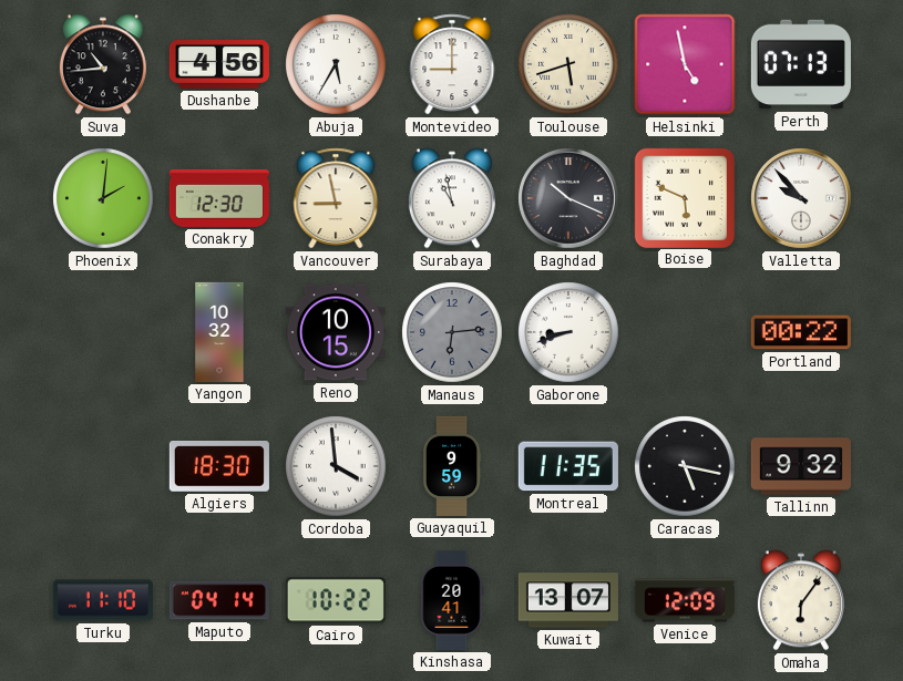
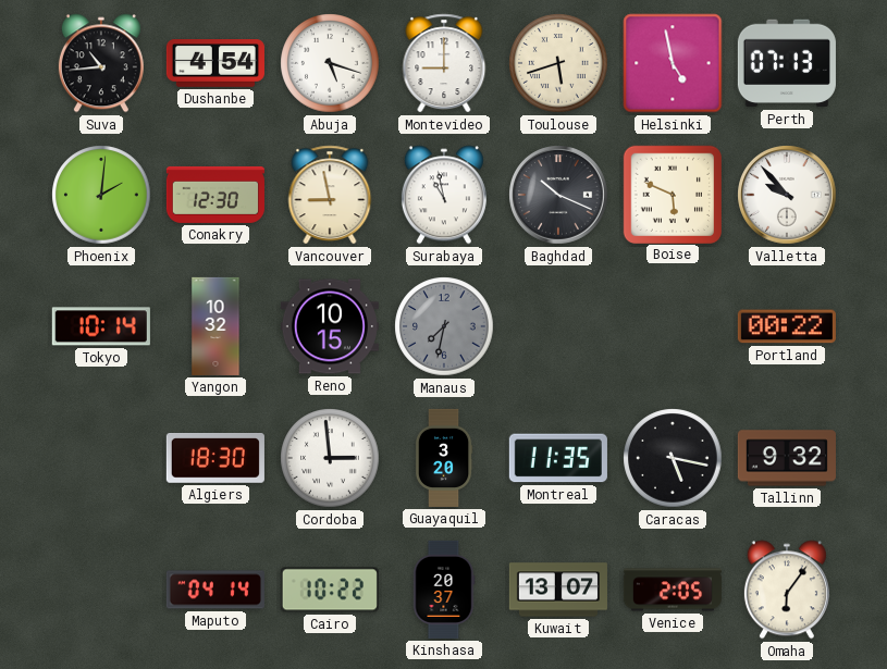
Dushanbe: 4:56 -> 4:54
Abuja: 5:35 -> 5:18
Tokyo: none -> 10:14
Manaus: 6:14 -> 7:32
Gaborone: 8:42 -> none
Cordoba: 3:59 -> 2:59
Guayaquil: 9:59 -> 3:20
Turku: 11:10 -> none
Kinshasa: 20:41 -> 20:37
Venice: 12:09 -> 2:05
